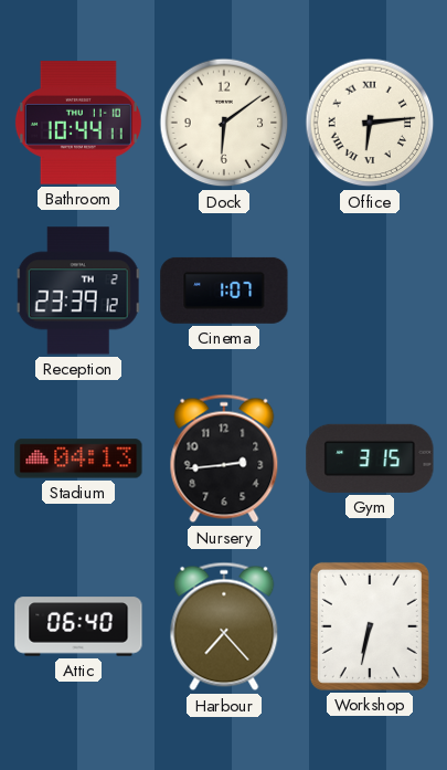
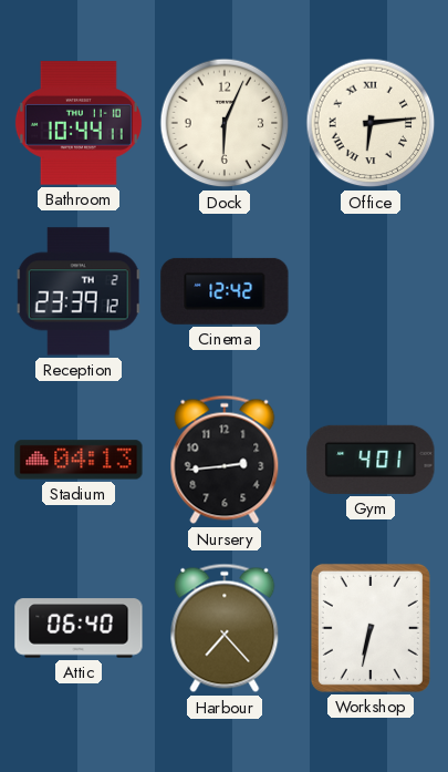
Dock: 6:09 -> 6:04
Cinema: 1:07 -> 12:42
Gym: 3:15 -> 4:01
